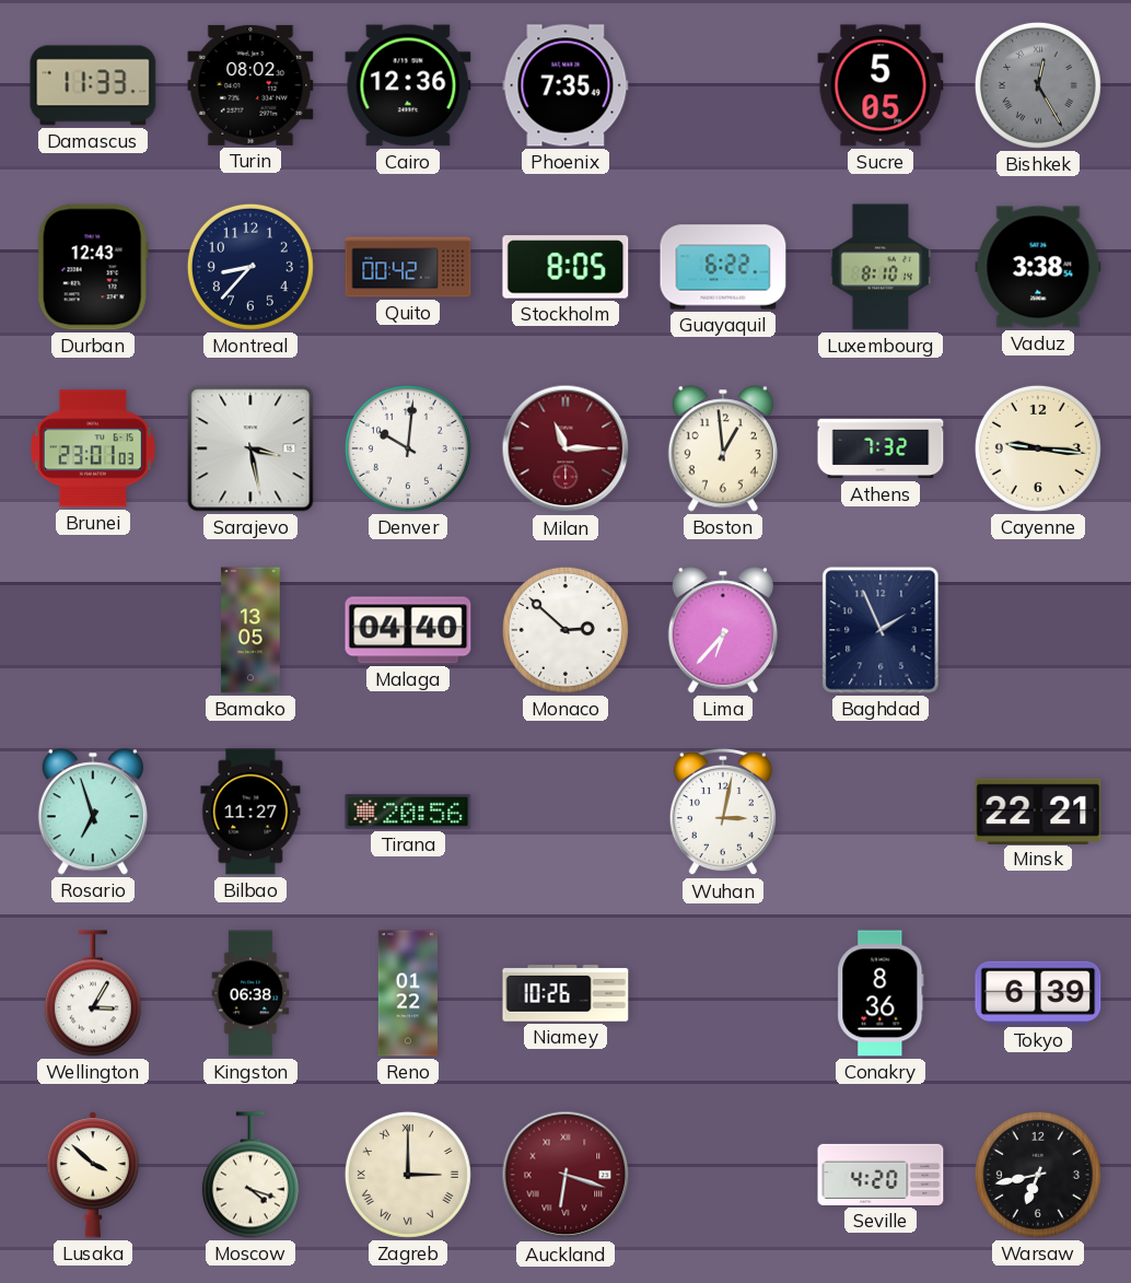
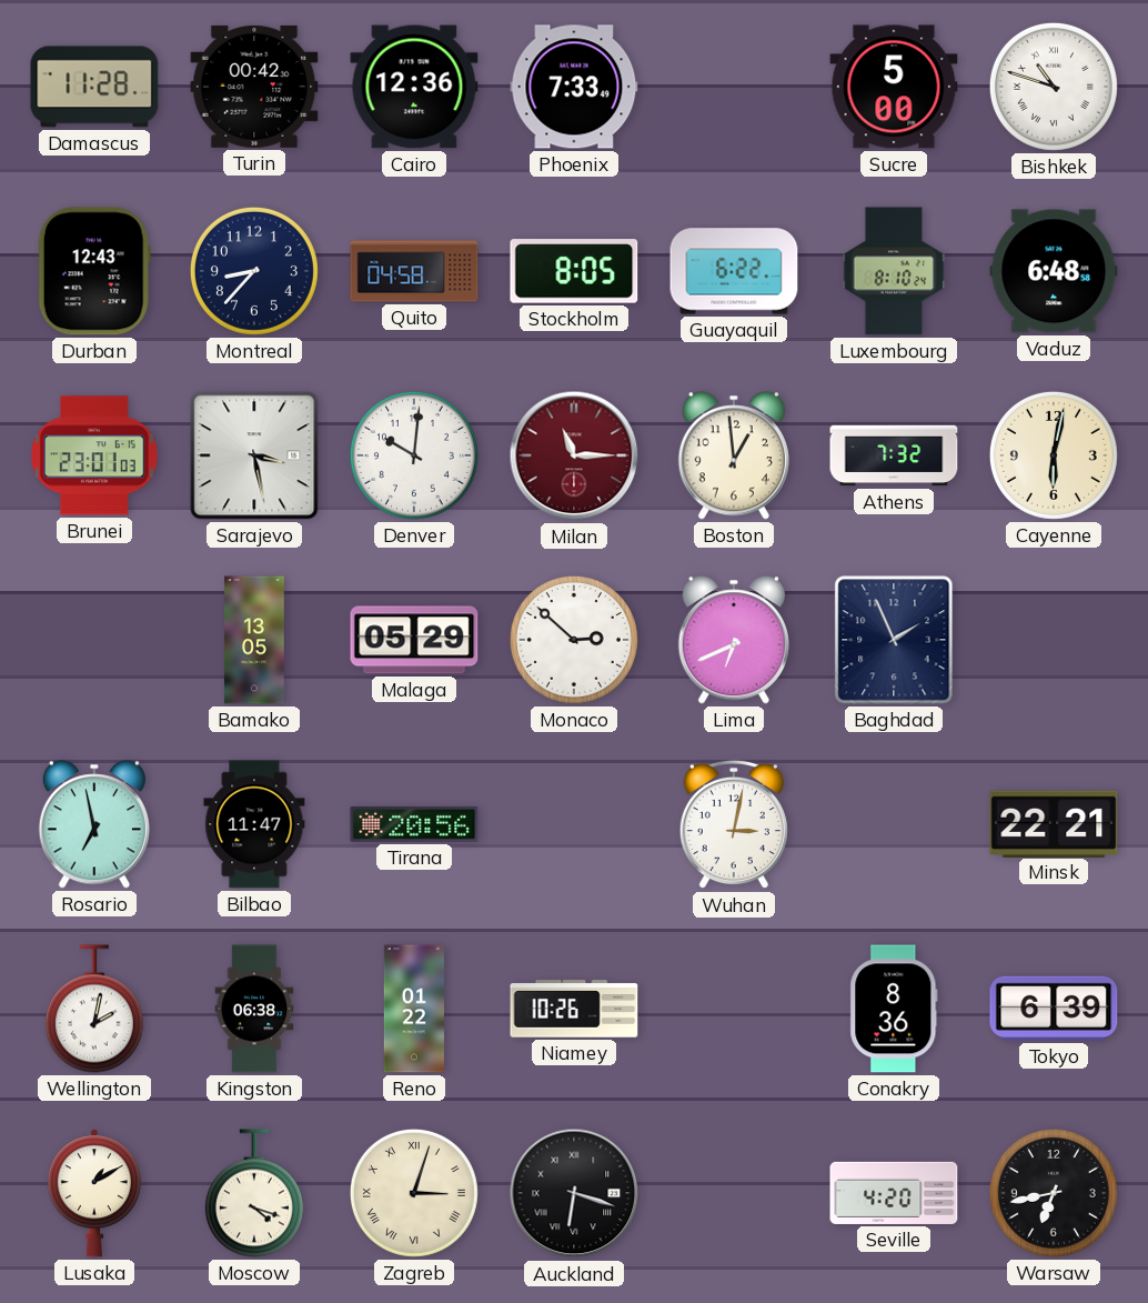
Damascus: 11:33 -> 11:28
Turin: 08:02 -> 00:42
Phoenix: 7:35 -> 7:33
Sucre: 5:05 -> 5:00
Bishkek: 12:25 -> 10:48
Bishkek dial: grey -> white
Quito: 00:42 -> 04:58
Luxembourg: 8:10:14 -> 8:10:24
Vaduz: 3:38 -> 6:48
Cayenne: 9:16 -> 6:02
Malaga: 04:40 -> 05:29
Lima: 6:37 -> 6:41
Rosario: 6:57 -> 6:58
Bilbao: 11:27 -> 11:47
Wellington: 3:05 -> 2:02
Lusaka: 3:52 -> 1:10
Zagreb: 3:00 -> 3:03
Auckland dial: burgundy -> black
